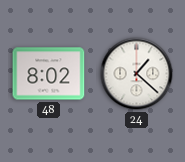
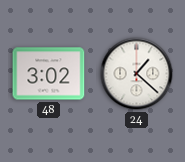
48: 8:02 -> 3:02
